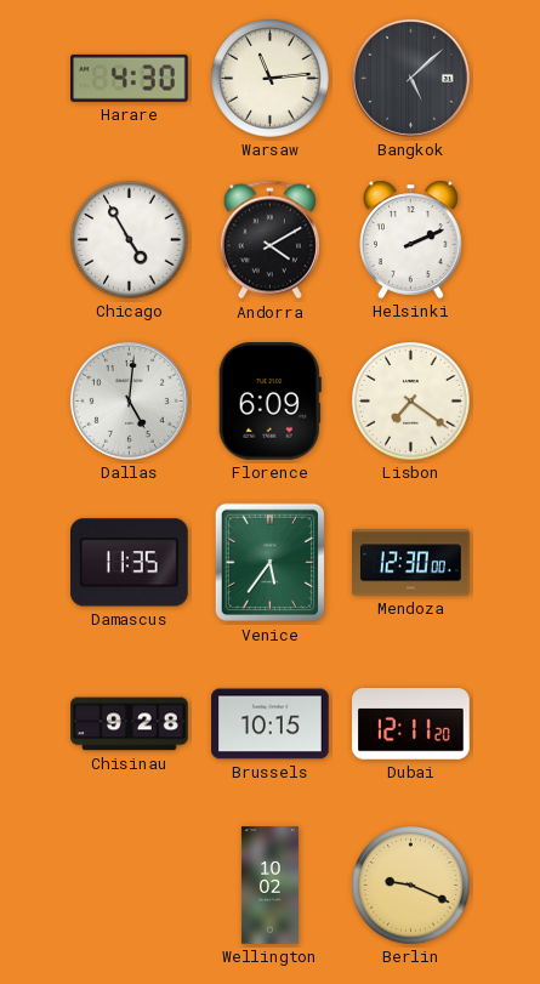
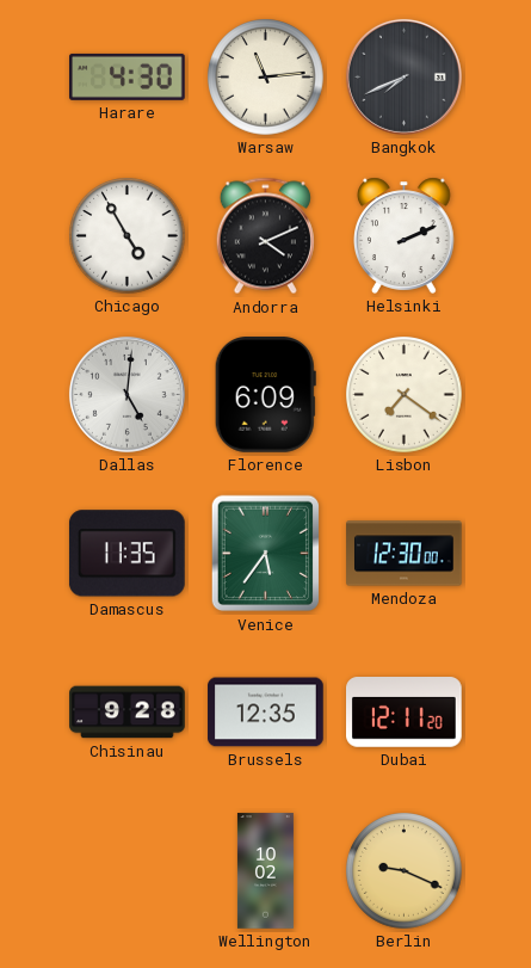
Bangkok: 5:08 -> 7:41
Andorra: 4:10 -> 4:11
Brussels: 10:15 -> 12:35
